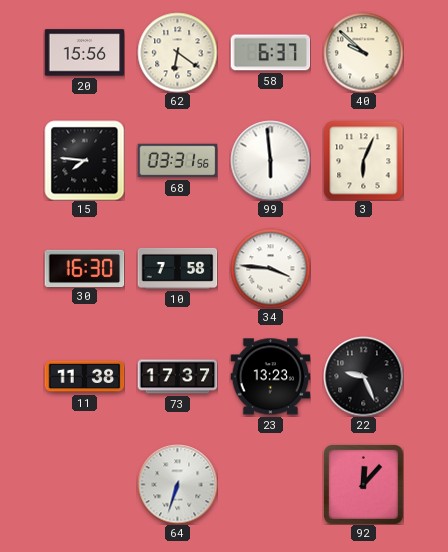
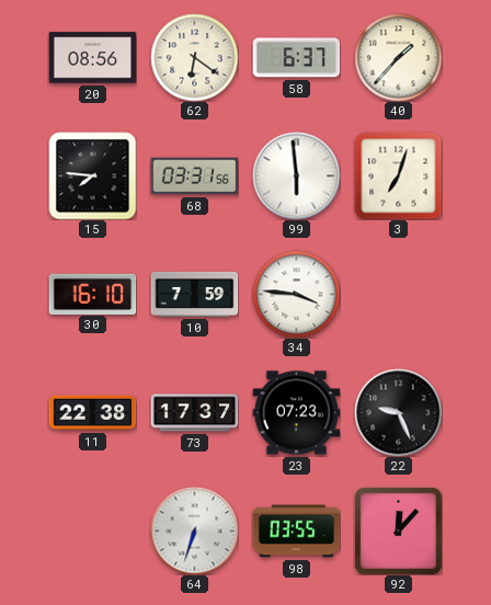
20: 15:56 -> 08:56
40: 9:52 -> 1:37
3: 6:04 -> 7:03
30: 16:30 -> 16:10
10: 7:58 -> 7:59
11: 11:38 -> 22:38
23: 13:23 -> 07:23
98: none -> 03:55
